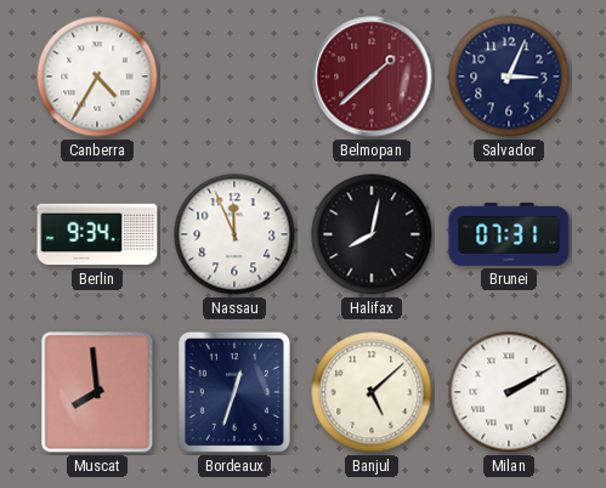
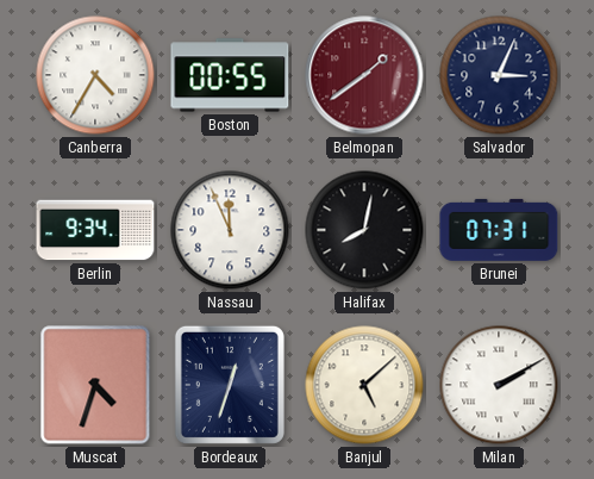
Boston: none -> 00:55
Belmopan: 1:38 -> 1:39
Muscat: 7:59 -> 4:33
